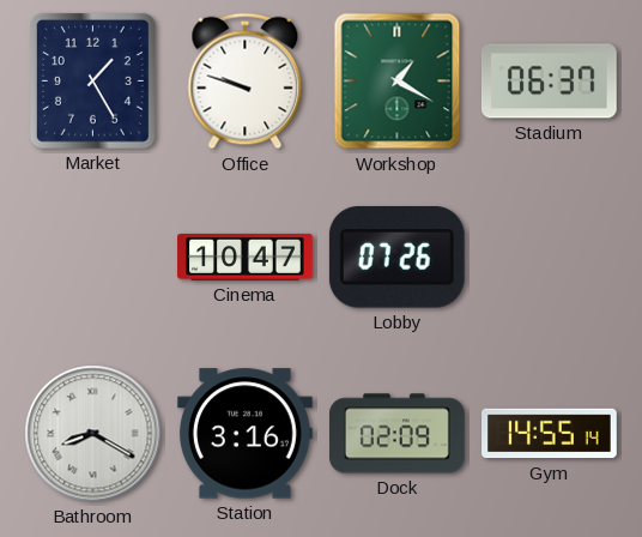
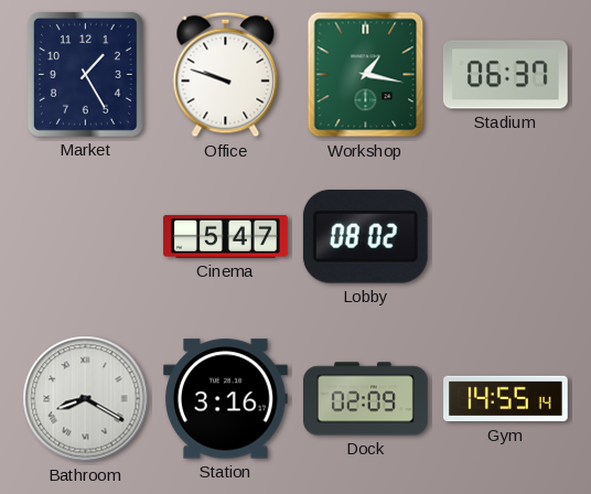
Workshop: 1:20 -> 1:17
Cinema: 10:47 -> 5:47
Lobby: 07:26 -> 08:02
